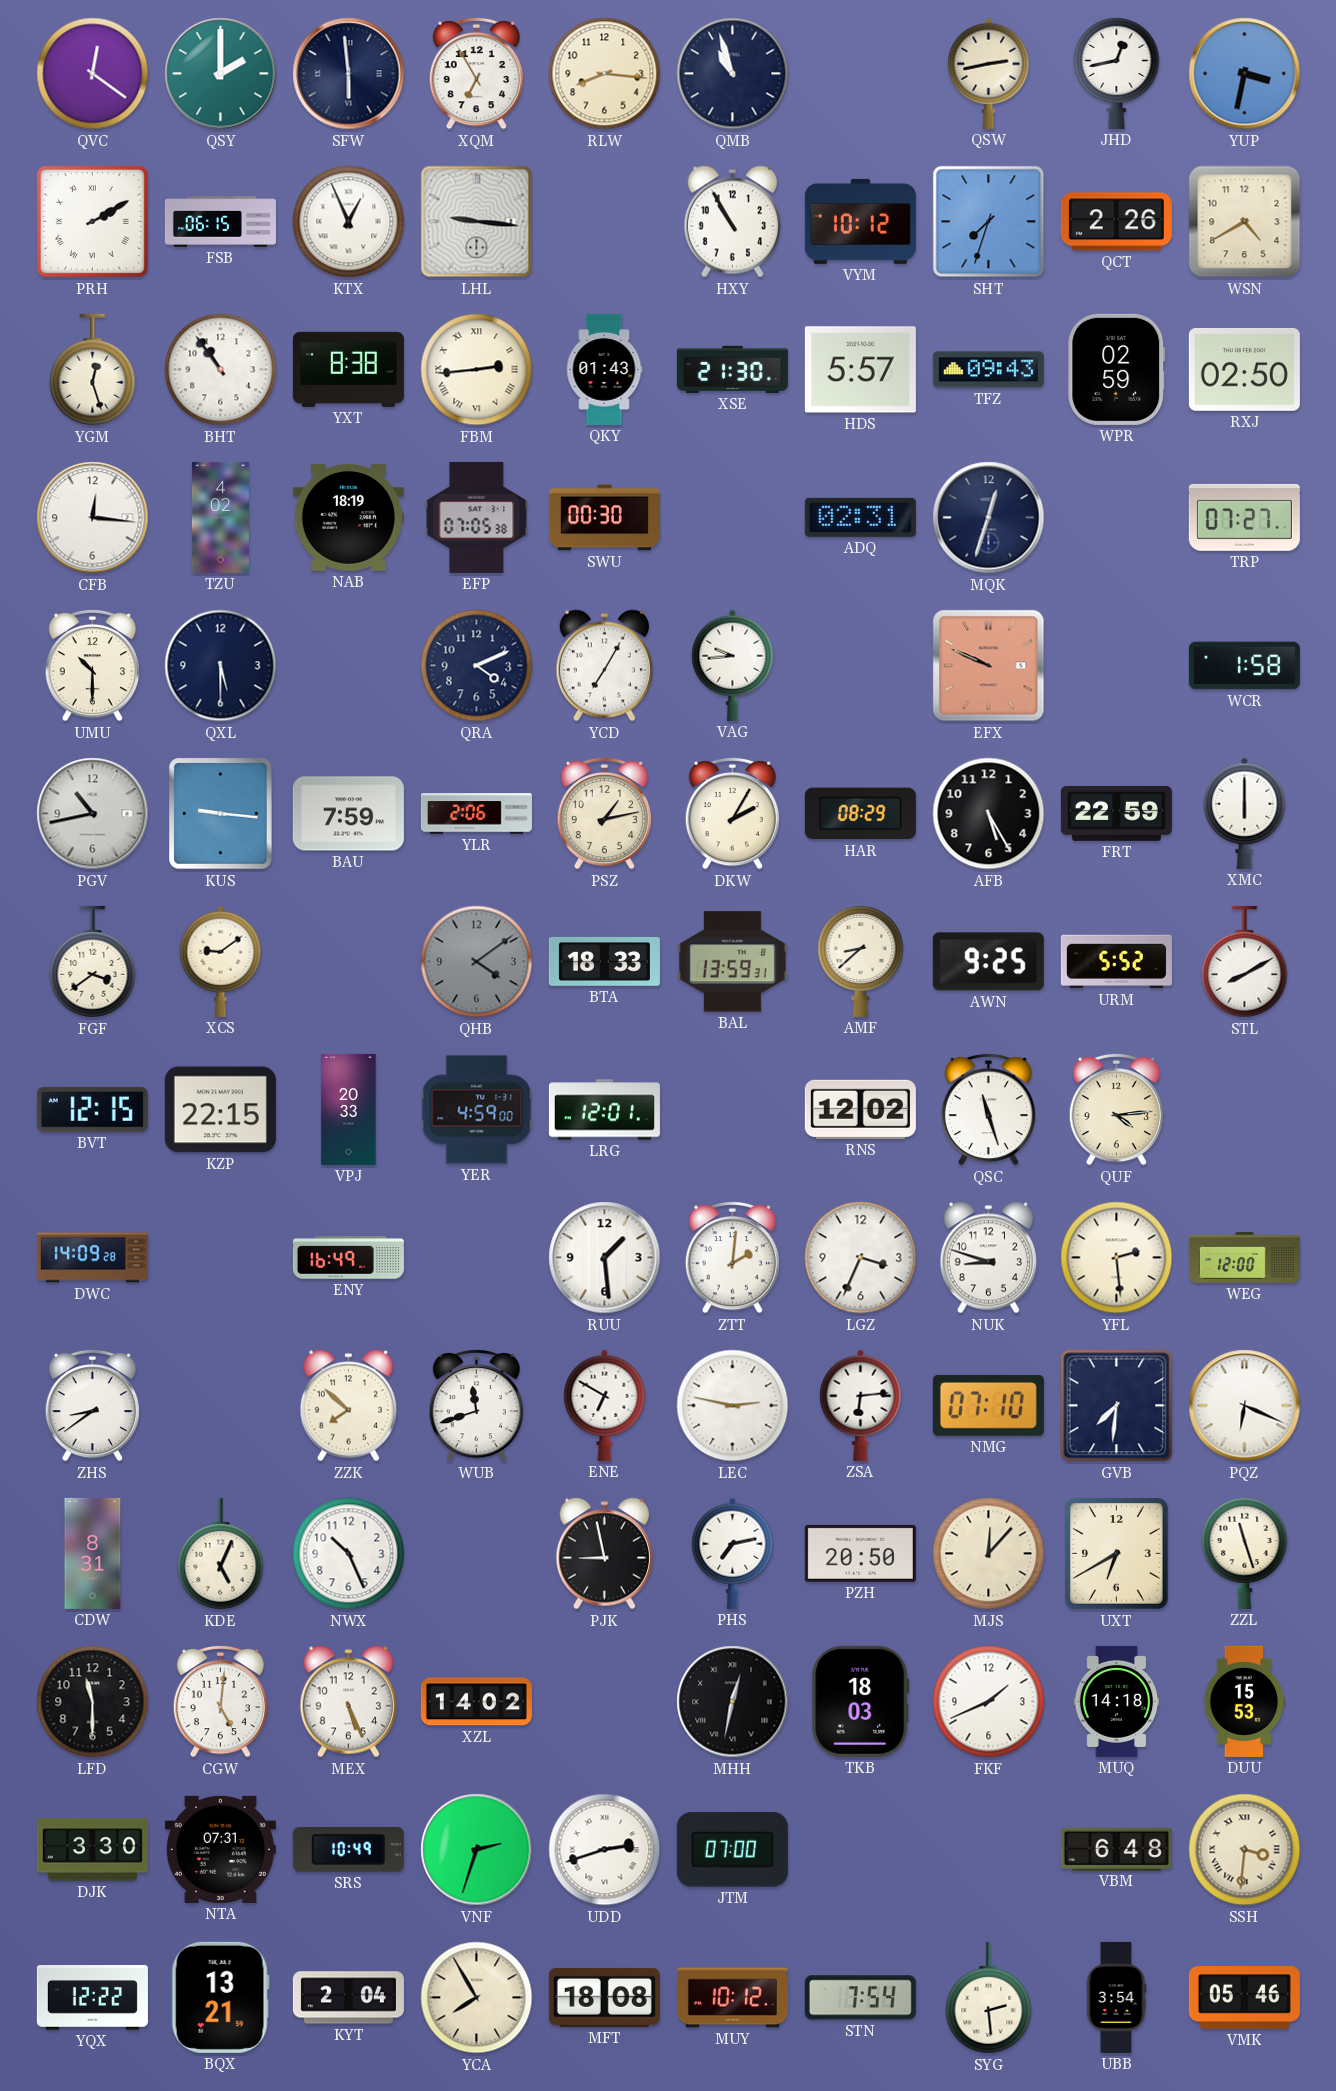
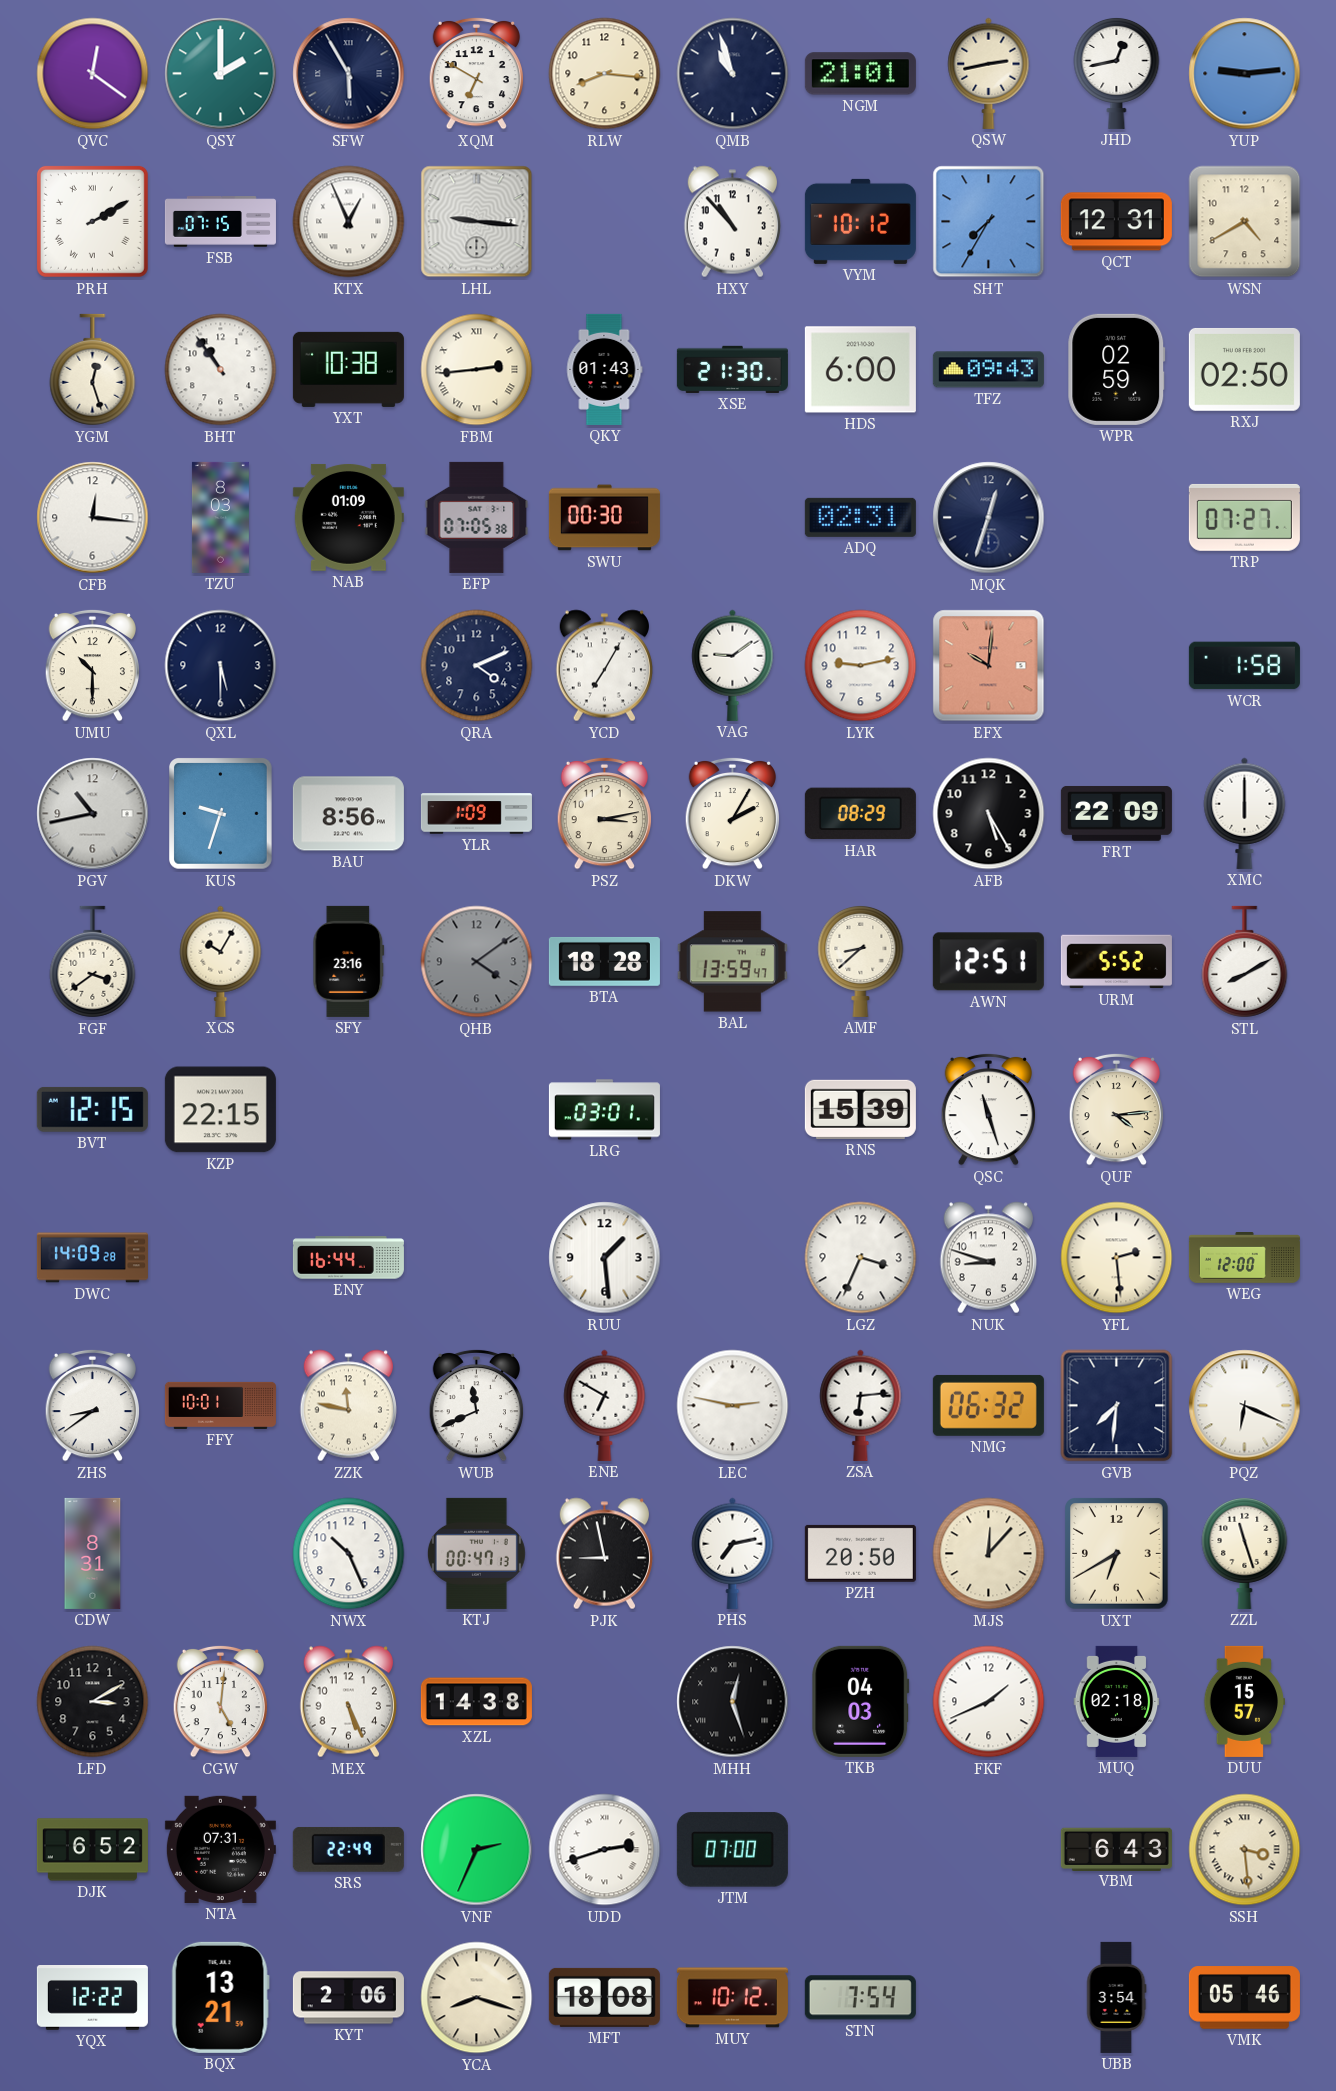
SFW: 5:59 -> 5:55
XQM: 6:55 -> 6:50
NGM: none -> 21:01
YUP: 3:32 -> 9:14
FSB: 06:15 -> 07:15
HXY: 10:55 -> 10:53
SHT: 7:33 -> 7:35
QCT: 2:26 -> 12:31
YXT: 8:38 -> 10:38
HDS: 5:57 -> 6:00
TZU: 4:02 -> 8:03
NAB: 18:19 -> 01:09
VAG: 9:44 -> 9:09
LYK: none -> 9:13
EFX: 9:49 -> 10:01
KUS: 9:16 -> 9:33
BAU: 7:59 -> 8:56
YLR: 2:06 -> 1:09
PSZ: 1:13 -> 3:13
FRT: 22:59 -> 22:09
XCS: 9:09 -> 10:05
SFY: none -> 23:16
BTA: 18:33 -> 18:28
BAL: 13:59:31 -> 13:59:47
AWN: 9:25 -> 12:51
VPJ: 20:33 -> none
YER: 4:59 -> none
LRG: 12:01 -> 03:01
RNS: 12:02 -> 15:39
ENY: 16:49 -> 16:44
ZTT: 2:01 -> none
FFY: none -> 10:01
ZZK: 7:52 -> 11:47
WUB: 11:42 -> 11:41
NMG: 07:10 -> 06:32
KDE: 5:04 -> none
KTJ: none -> 00:47
LFD: 11:30 -> 3:10
XZL: 14:02 -> 14:38
MHH: 12:32 -> 12:27
TKB: 18:03 -> 04:03
MUQ: 14:18 -> 02:18
DUU: 15:53 -> 15:57
DJK: 3:30 -> 6:52
SRS: 10:49 -> 22:49
VNF: 2:33 -> 2:34
VBM: 6:48 -> 6:43
SSH: 3:31 -> 3:29
KYT: 2:04 -> 2:06
YCA: 7:55 -> 8:18
SYG: 2:29 -> none
